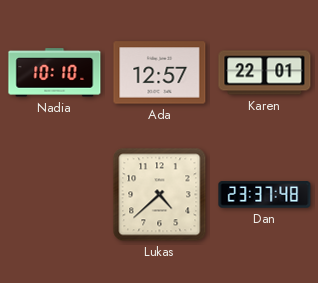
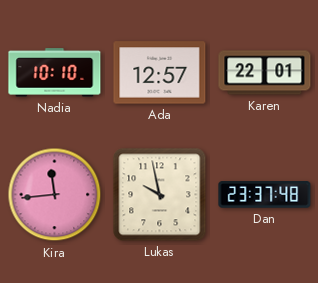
Kira: none -> 11:44
Lukas: 4:38 -> 9:58
